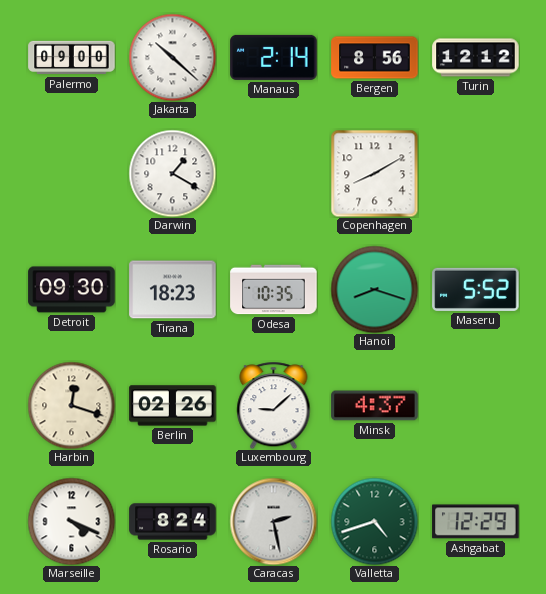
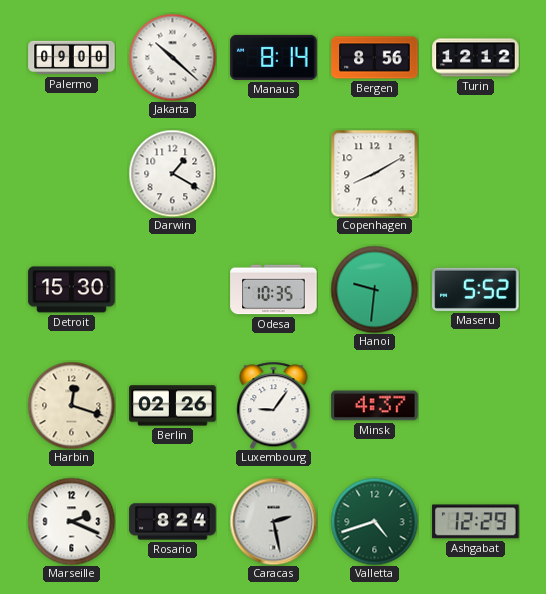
Manaus: 2:14 -> 8:14
Detroit: 09:30 -> 15:30
Tirana: 18:23 -> none
Hanoi: 8:18 -> 9:31
Luxembourg: 9:08 -> 9:06
Marseille: 4:19 -> 2:19
